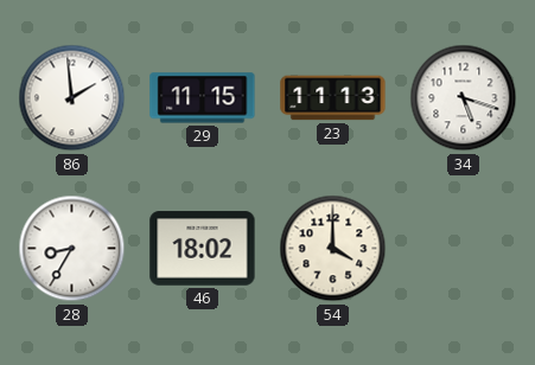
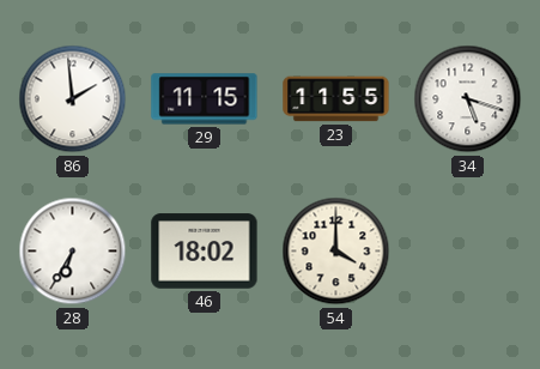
23: 11:13 -> 11:55
28: 8:35 -> 6:35
